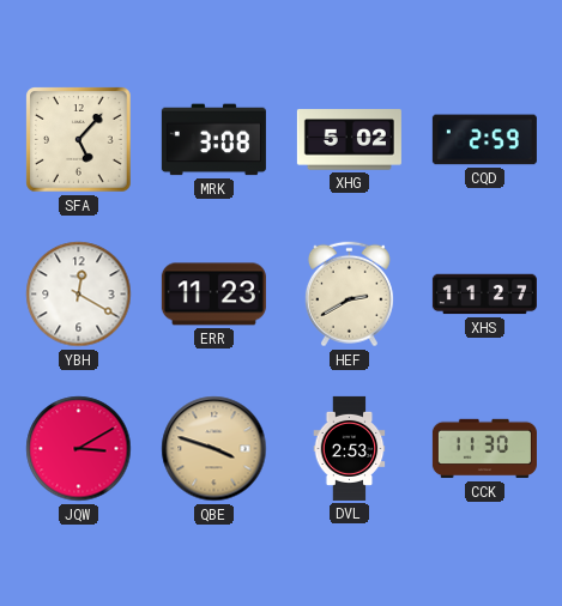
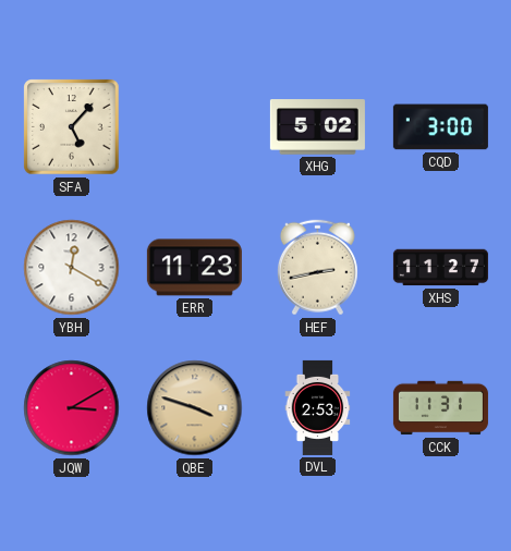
MRK: 3:08 -> none
CQD: 2:59 -> 3:00
HEF: 2:40 -> 2:43
CCK: 11:30 -> 11:31
